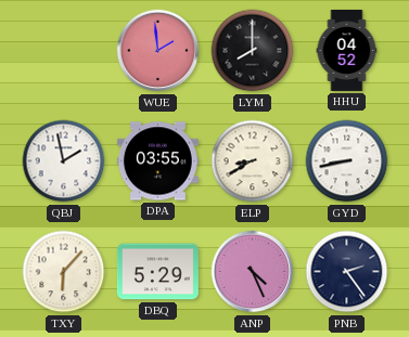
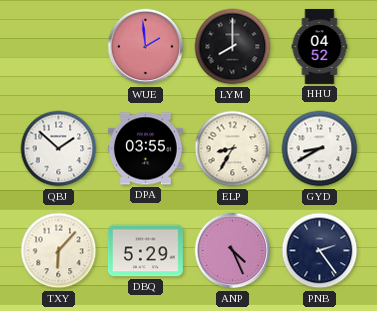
QBJ: 1:58 -> 1:52
ELP: 8:40 -> 8:35
GYD: 8:43 -> 8:40
